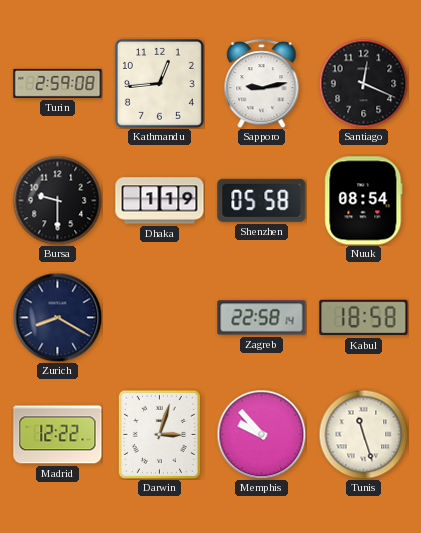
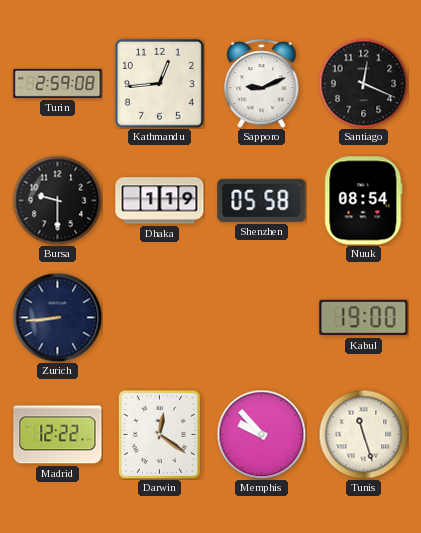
Sapporo: 9:13 -> 9:11
Zurich: 8:20 -> 8:44
Zagreb: 22:58 -> none
Kabul: 18:58 -> 19:00
Darwin: 3:03 -> 12:21
